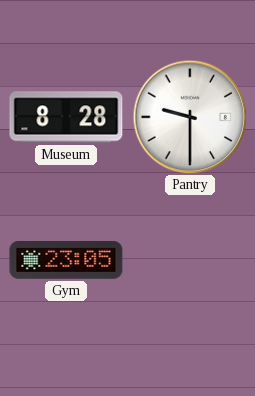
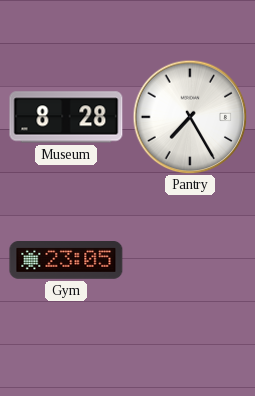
Pantry: 9:30 -> 7:25
